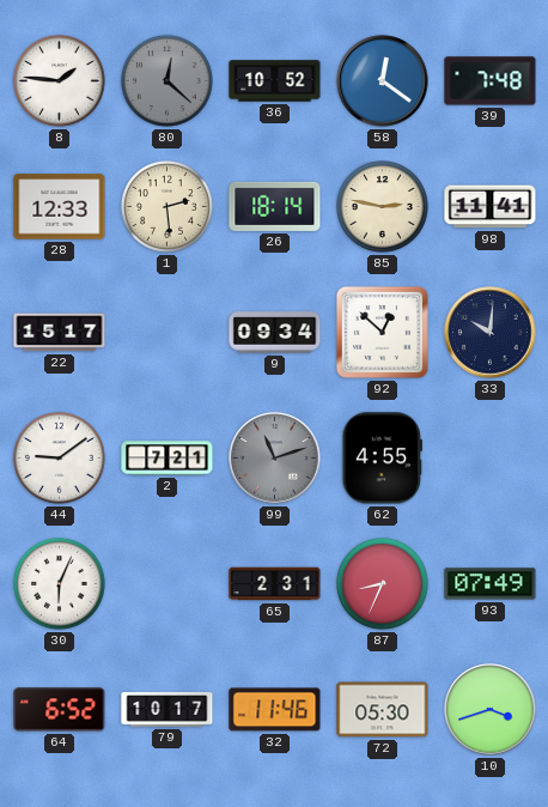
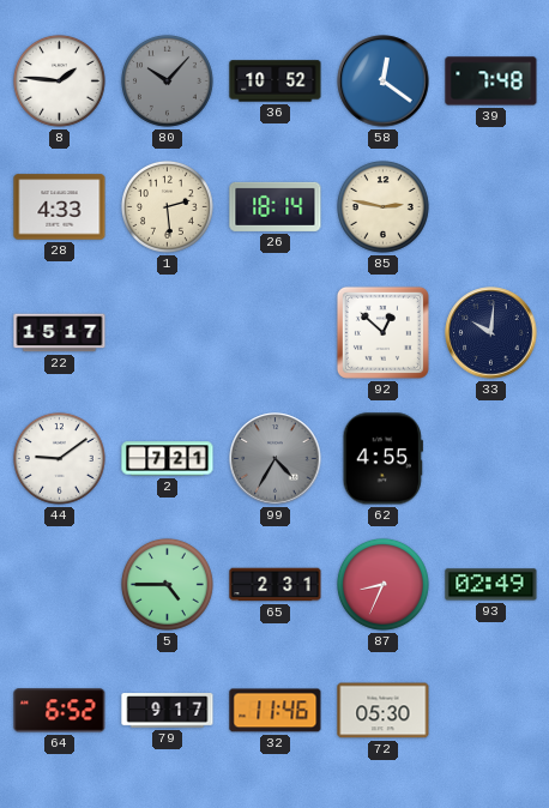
80: 12:22 -> 10:07
28: 12:33 -> 4:33
98: 11:41 -> none
9: 09:34 -> none
99: 11:12 -> 4:35
30: 6:04 -> none
5: none -> 4:45
93: 07:49 -> 02:49
79: 10:17 -> 9:17
10: 3:42 -> none
